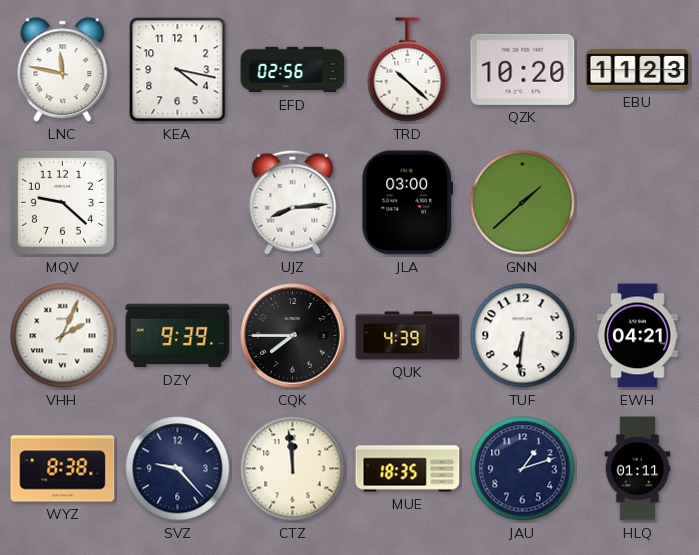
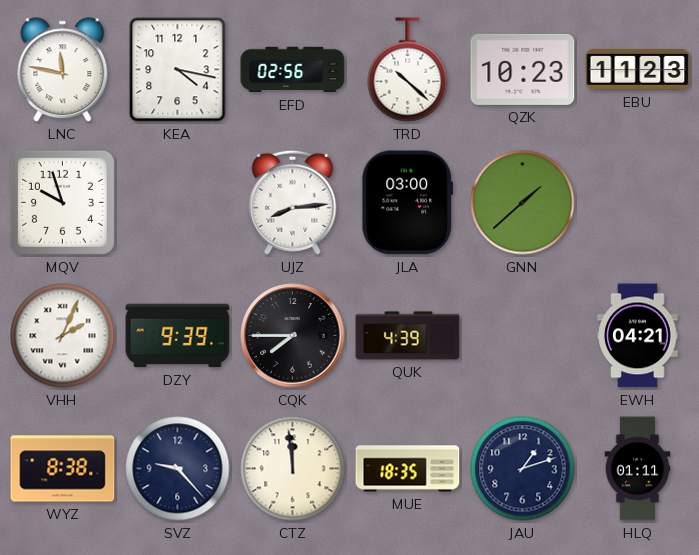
QZK: 10:20 -> 10:23
MQV: 9:22 -> 9:57
TUF: 6:31 -> none
